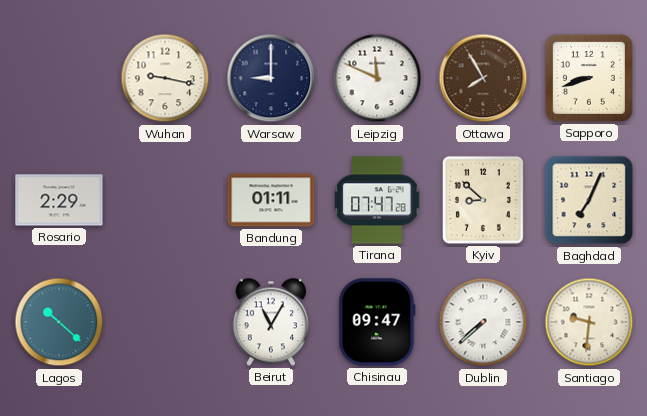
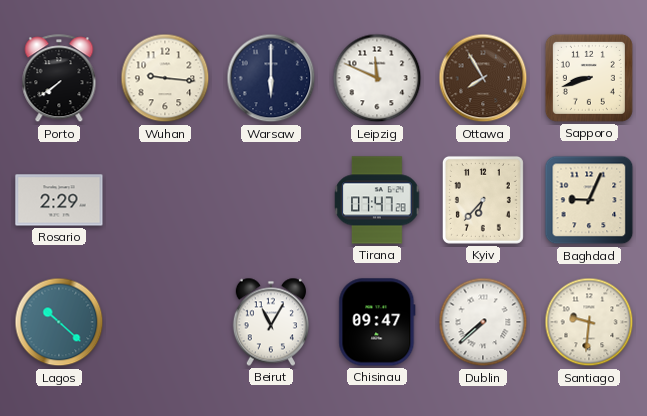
Porto: none -> 7:39
Wuhan: 9:17 -> 9:16
Warsaw: 9:00 -> 6:00
Bandung: 01:11 -> none
Kyiv: 8:52 -> 6:37
Baghdad: 7:04 -> 9:04
